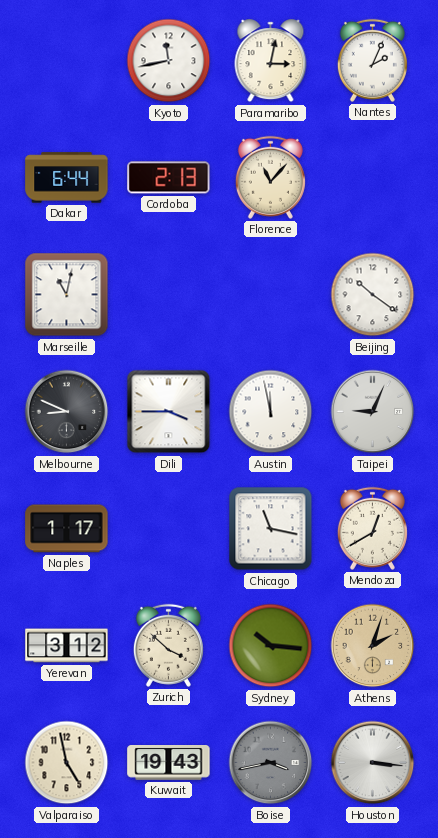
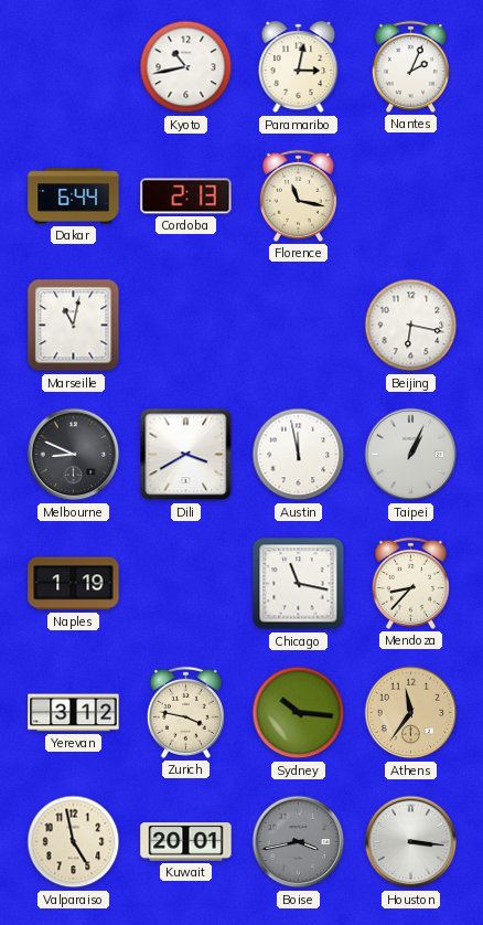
Kyoto: 11:43 -> 10:43
Florence: 11:07 -> 11:17
Beijing: 10:21 -> 6:17
Dili: 3:45 -> 3:40
Taipei: 9:04 -> 1:04
Naples: 1:17 -> 1:19
Mendoza: 12:40 -> 8:37
Zurich: 3:52 -> 3:47
Athens: 2:03 -> 11:36
Kuwait: 19:43 -> 20:01
